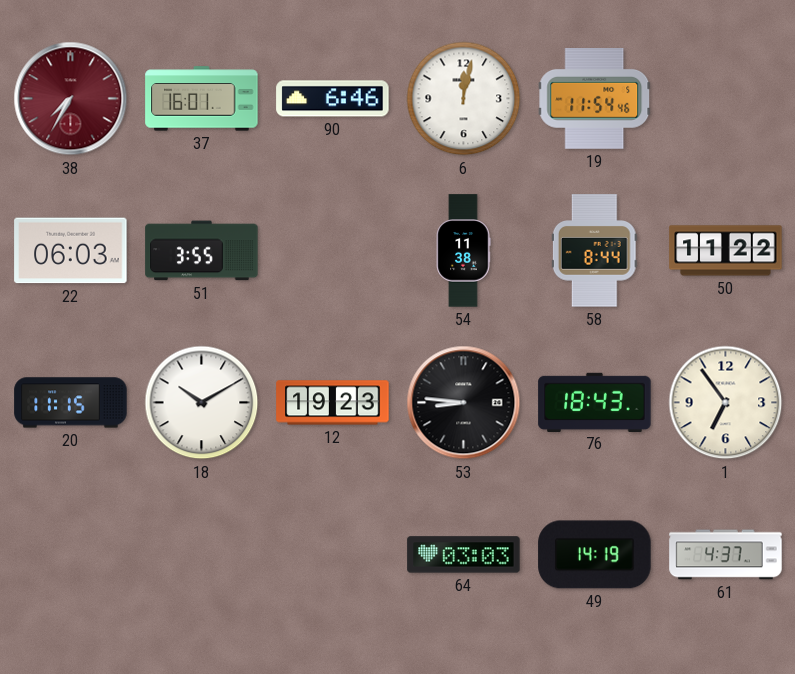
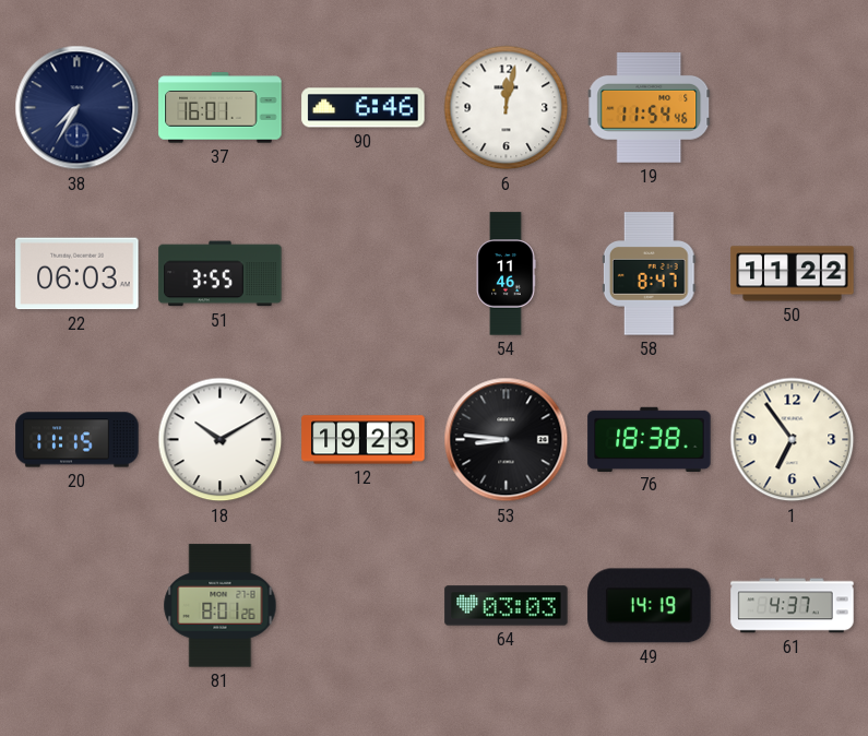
38 dial: burgundy -> navy
54: 11:38 -> 11:46
58: 8:44 -> 8:47
76: 18:43 -> 18:38
81: none -> 8:01
